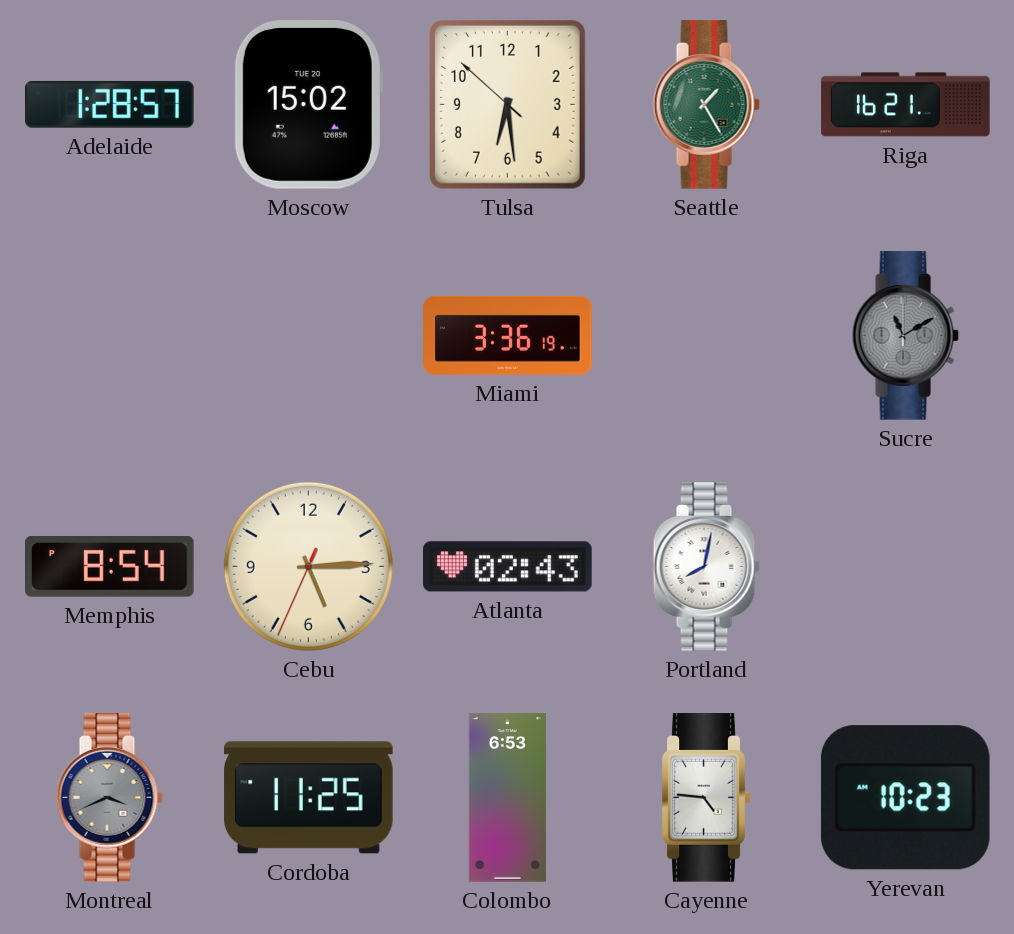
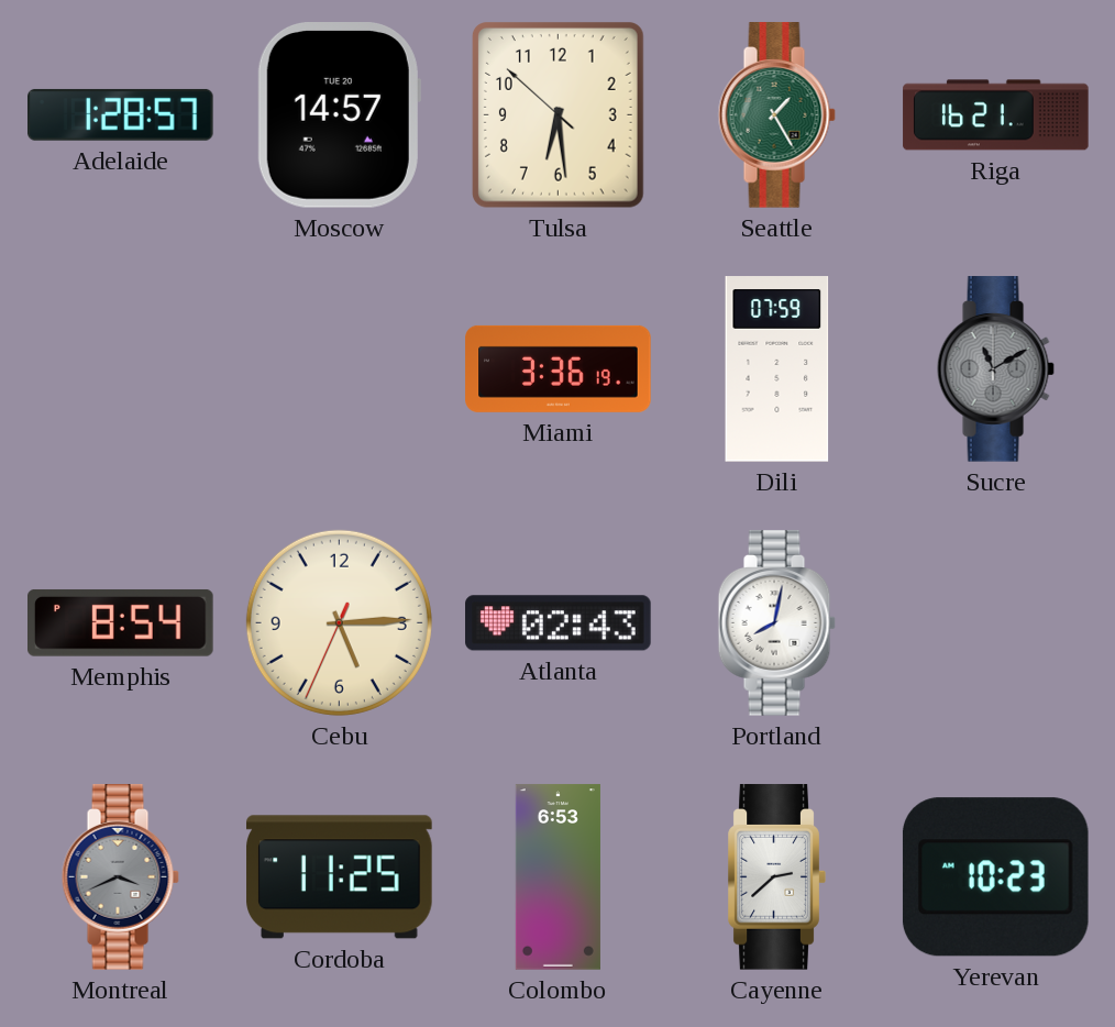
Moscow: 15:02 -> 14:57
Dili: none -> 07:59
Cayenne: 4:46 -> 2:38
